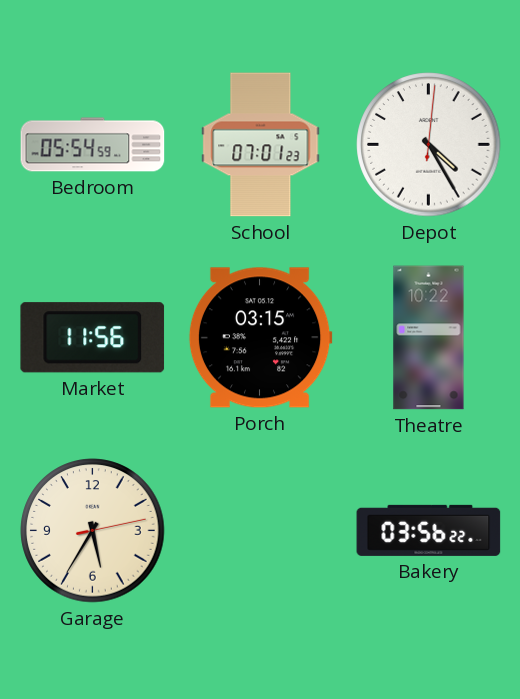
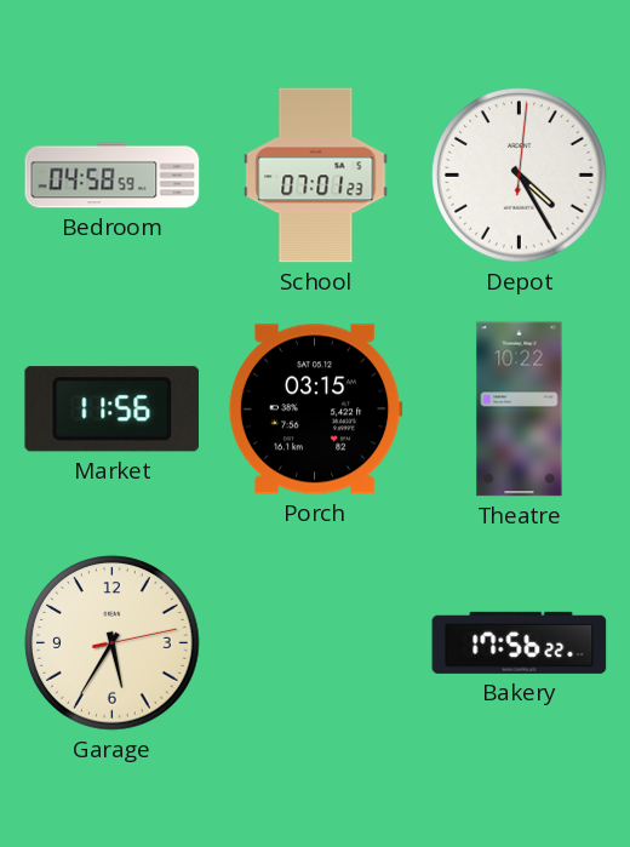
Bedroom: 05:54 -> 04:58
Bakery: 03:56 -> 17:56
